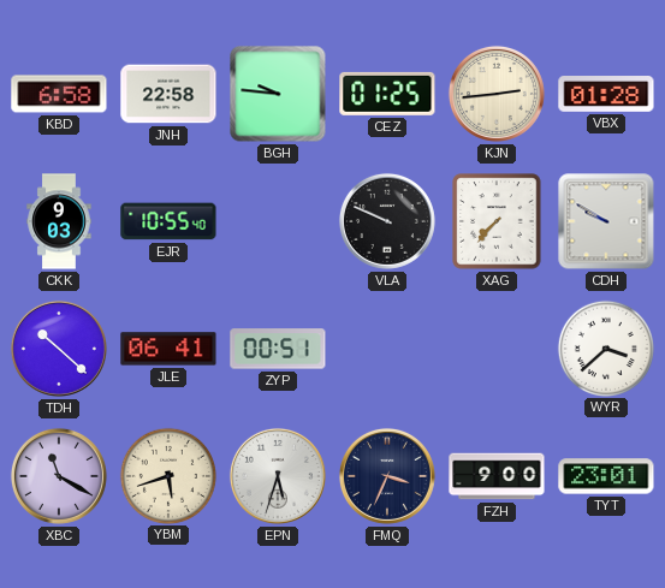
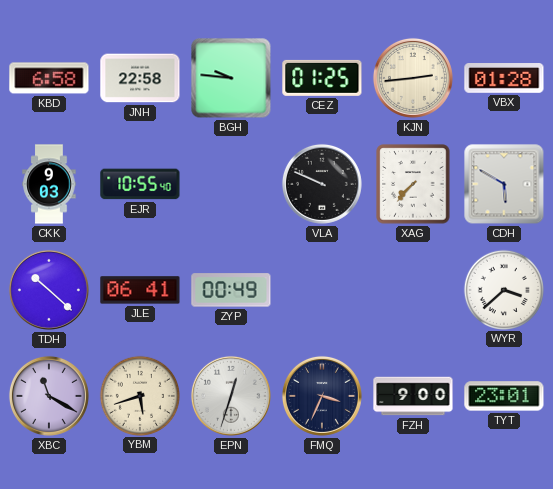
CDH: 9:50 -> 5:50
ZYP: 00:51 -> 00:49
EPN: 5:33 -> 12:33
